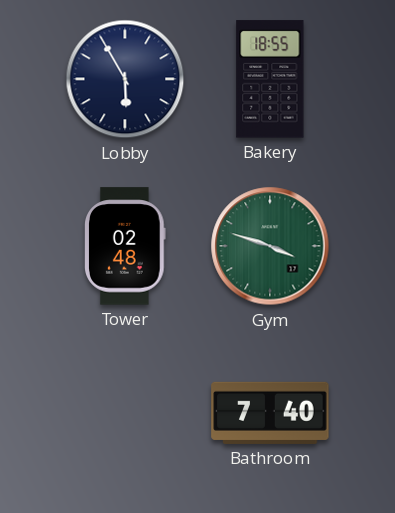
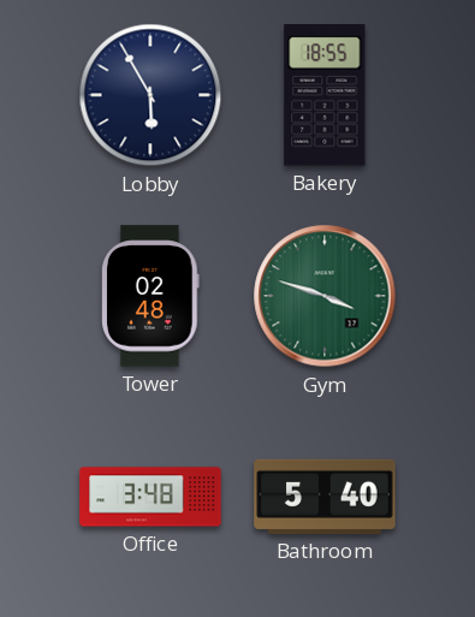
Office: none -> 3:48
Bathroom: 7:40 -> 5:40
